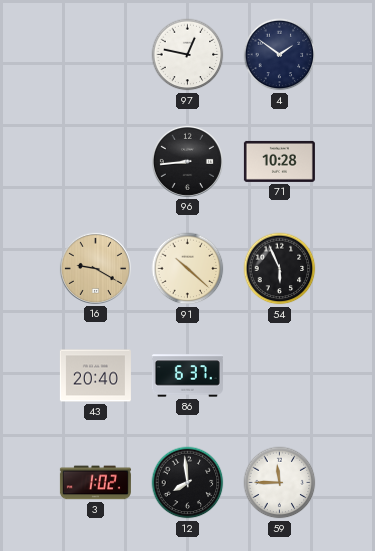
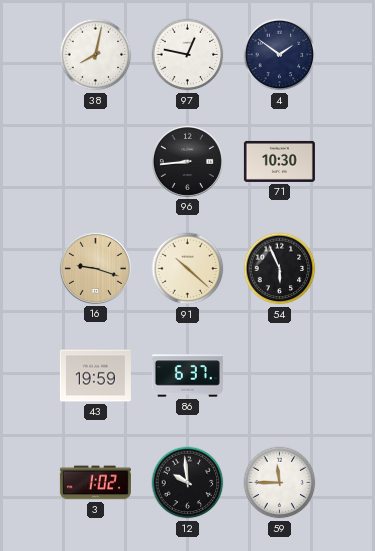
38: none -> 8:02
71: 10:28 -> 10:30
16: 9:20 -> 9:18
43: 20:40 -> 19:59
12: 7:59 -> 9:59
